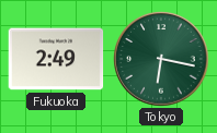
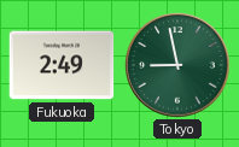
Tokyo: 6:17 -> 8:58
